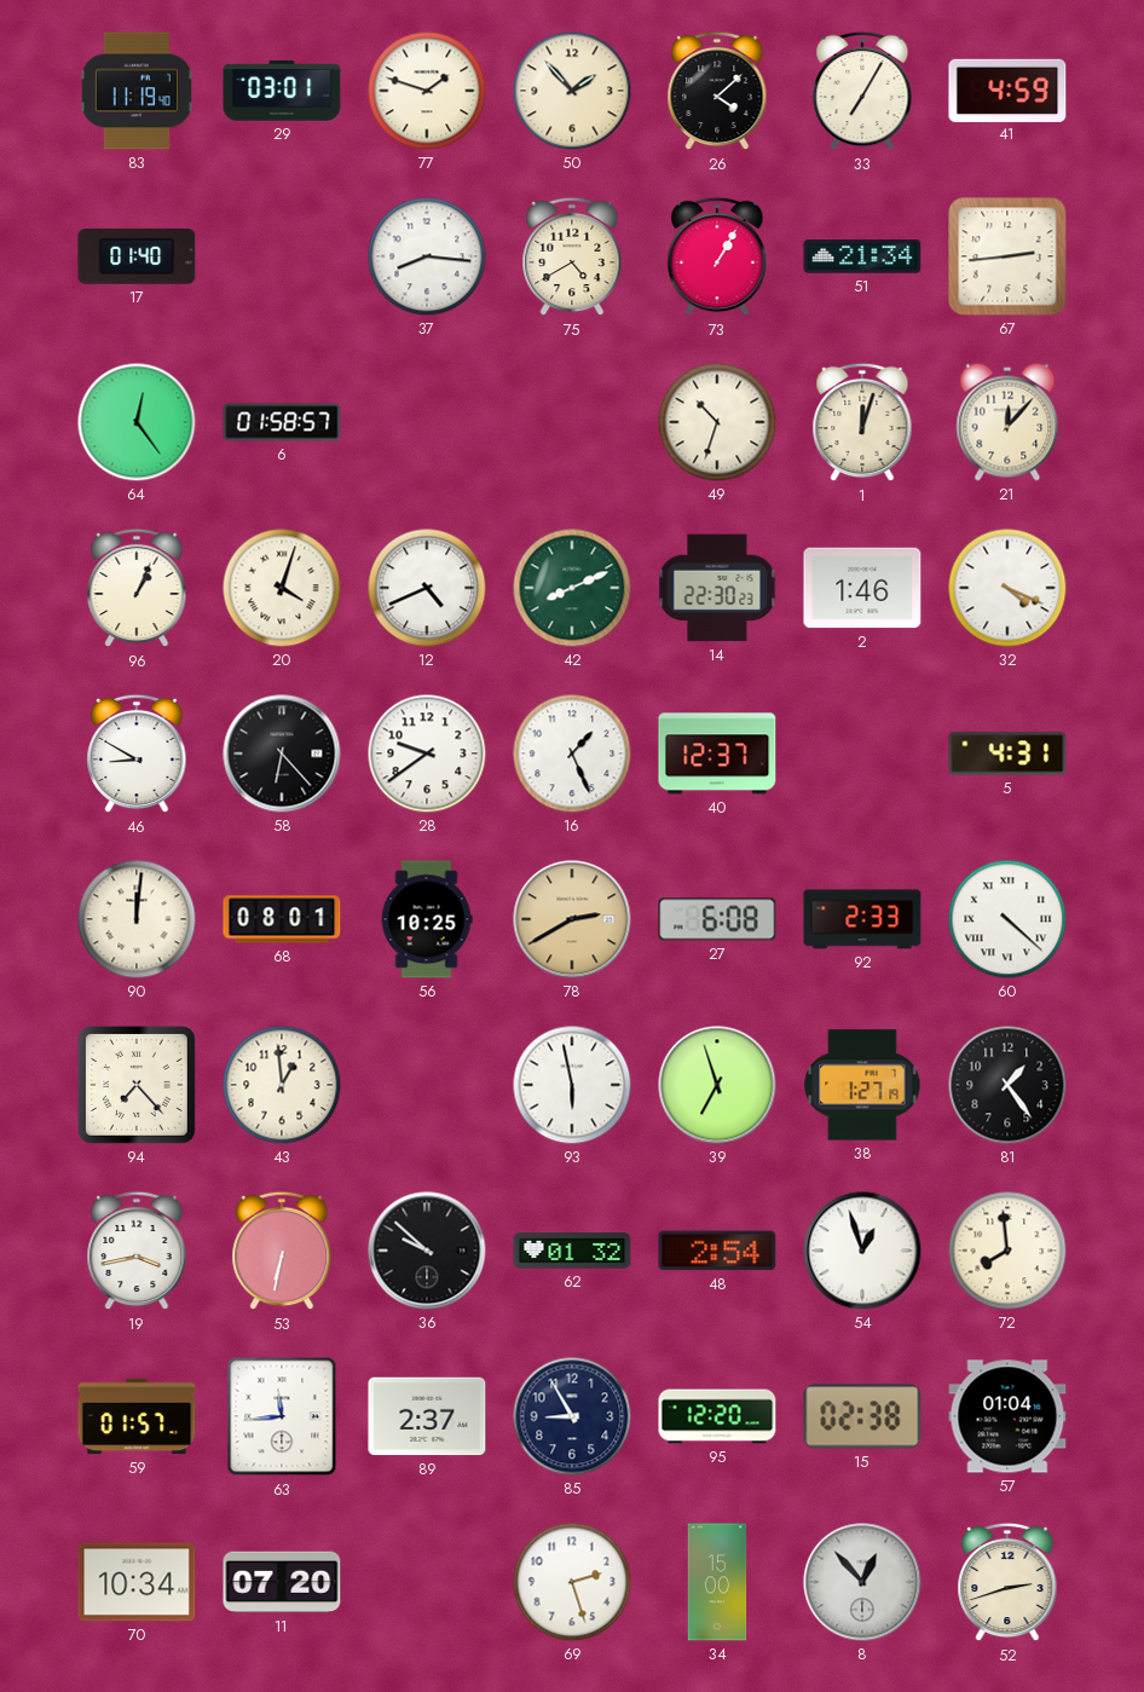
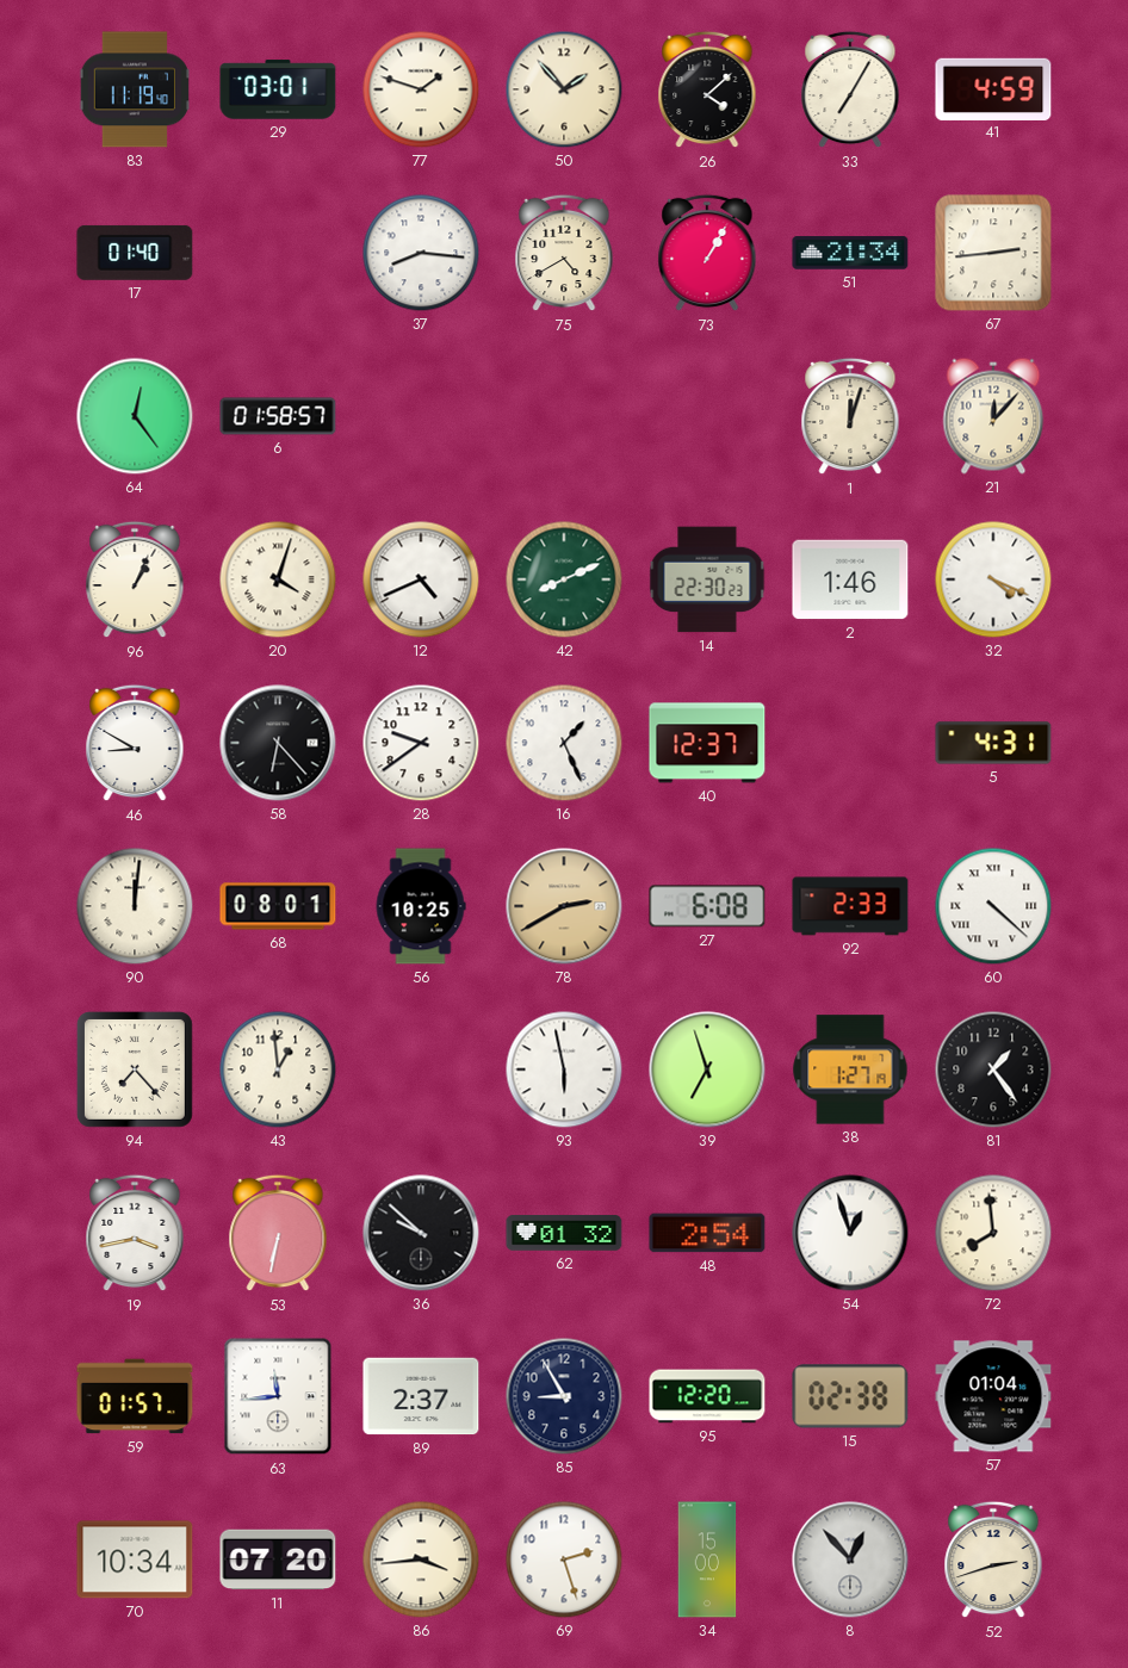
49: 10:33 -> none
86: none -> 3:44
